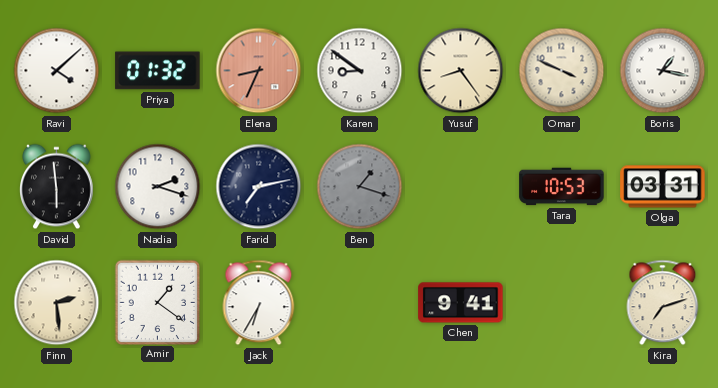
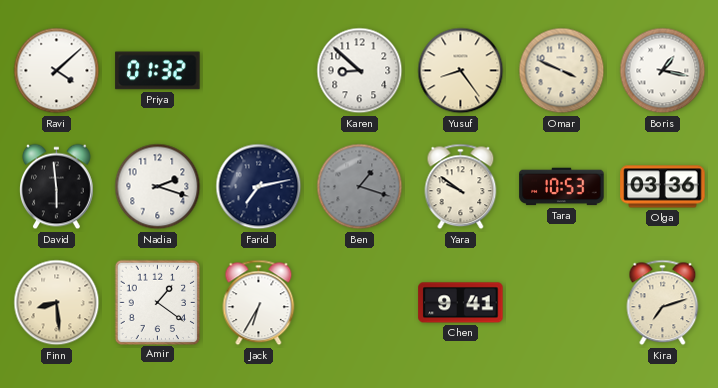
Elena: 8:34 -> none
Karen: 8:51 -> 8:52
Yara: none -> 9:51
Olga: 03:31 -> 03:36
Finn: 2:29 -> 8:29
